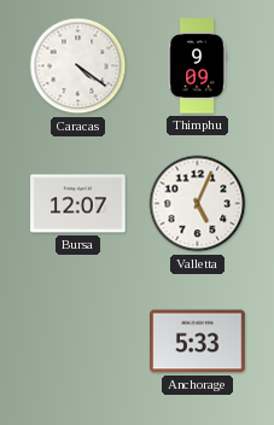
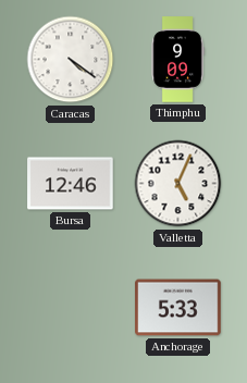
Bursa: 12:07 -> 12:46
